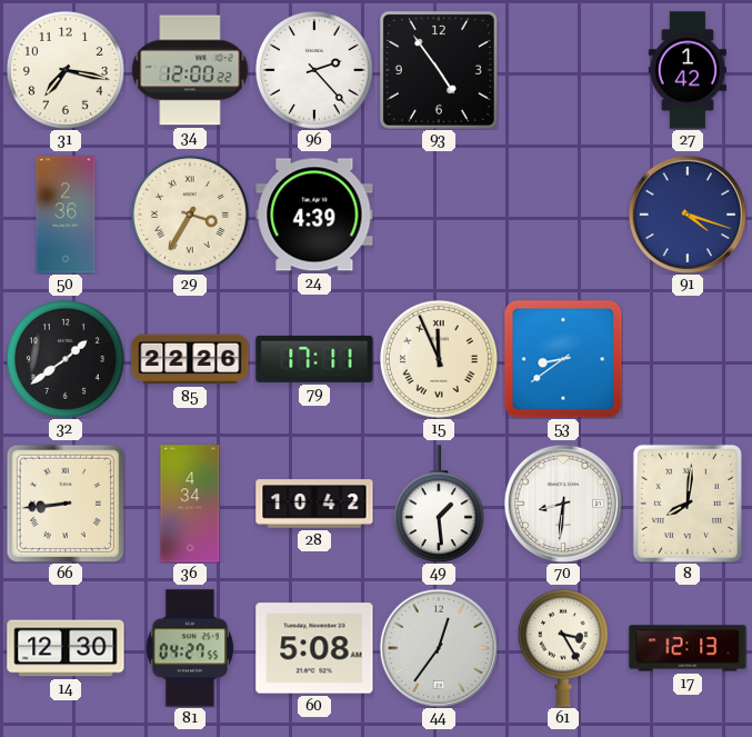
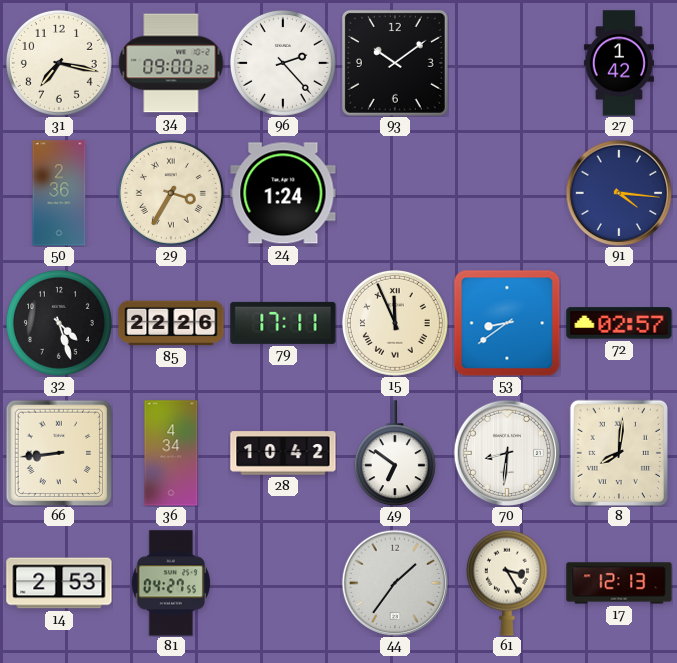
34: 12:00 -> 09:00
93: 4:54 -> 10:09
24: 4:39 -> 1:24
91: 4:18 -> 4:16
32: 1:39 -> 4:27
72: none -> 02:57
49: 1:29 -> 6:51
14: 12:30 -> 2:53
60: 5:08 -> none
44: 12:36 -> 1:36
